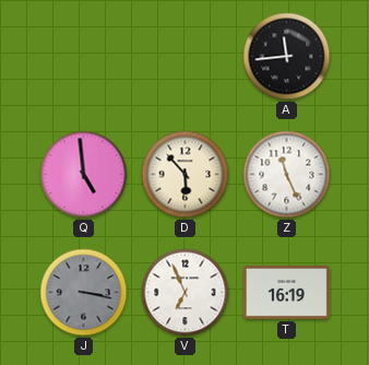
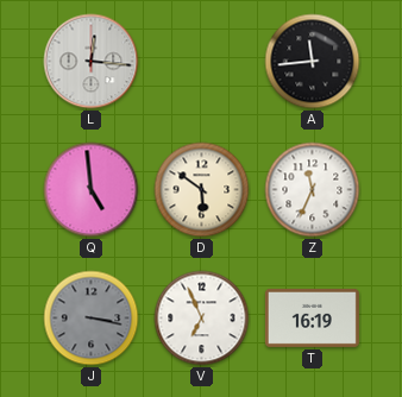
L: none -> 12:16
D: 5:53 -> 5:51
Z: 11:26 -> 11:34
